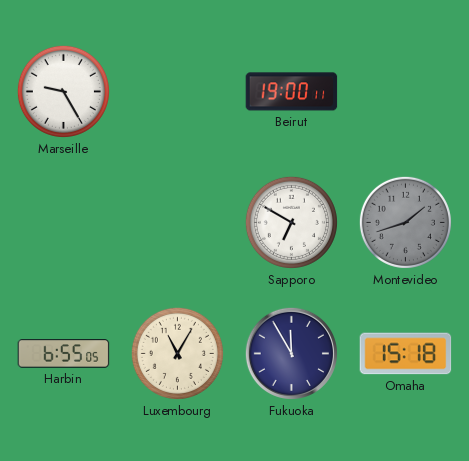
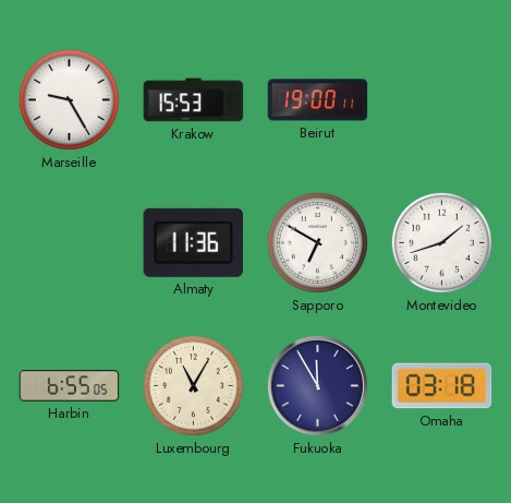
Krakow: none -> 15:53
Almaty: none -> 11:36
Montevideo dial: grey -> white
Omaha: 15:18 -> 03:18
